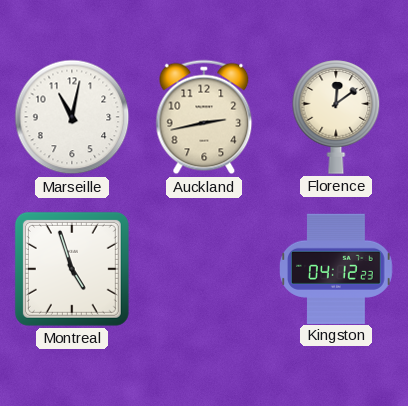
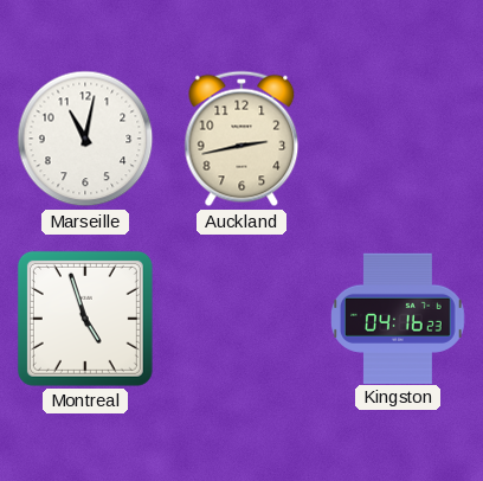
Florence: 12:09 -> none
Kingston: 04:12 -> 04:16
